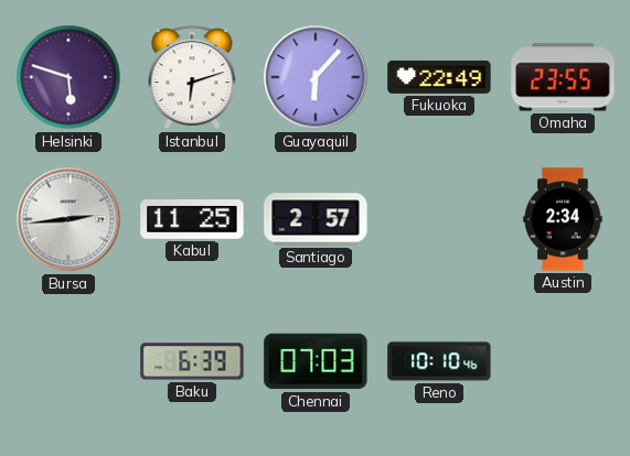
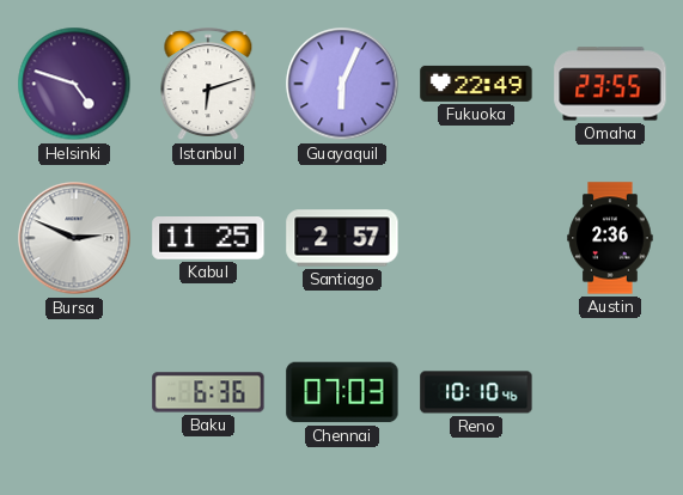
Helsinki: 5:48 -> 4:48
Guayaquil: 6:07 -> 6:04
Bursa: 2:44 -> 2:49
Austin: 2:34 -> 2:36
Baku: 6:39 -> 6:36
